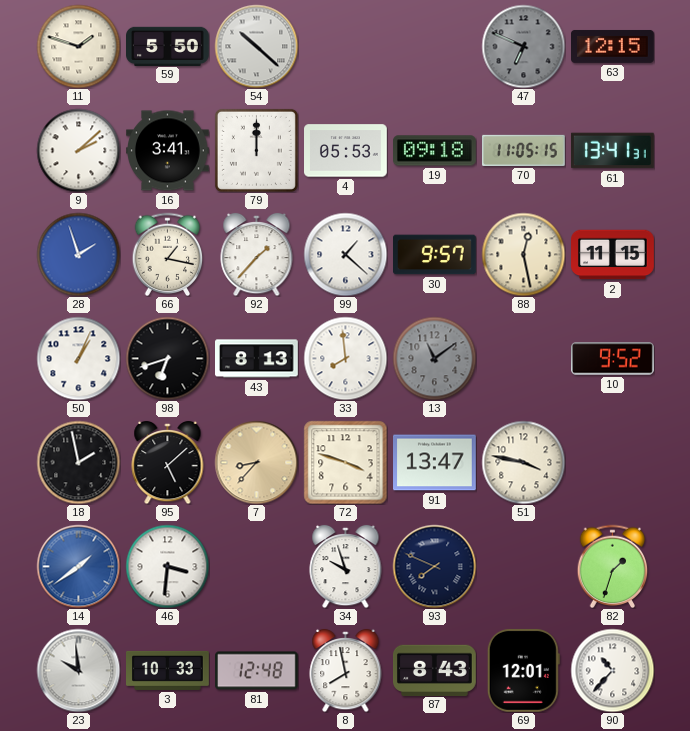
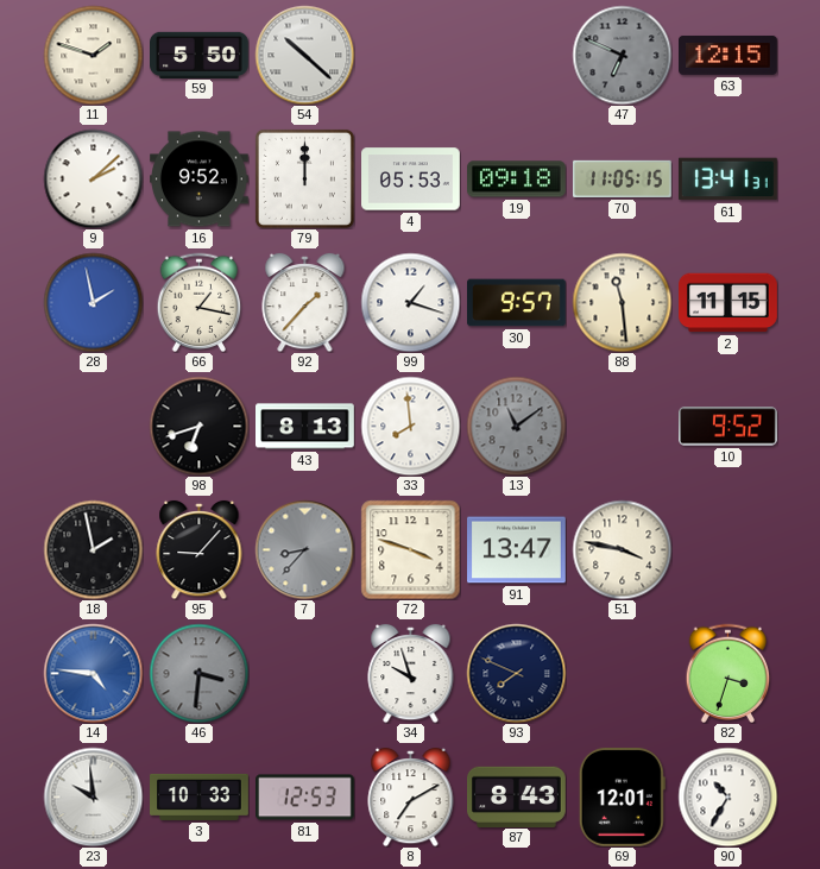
16: 3:41 -> 9:52
28: 1:57 -> 1:58
99: 1:22 -> 1:18
88: 12:28 -> 11:29
50: 1:04 -> none
95: 5:08 -> 9:07
7 dial: champagne -> grey
14: 1:39 -> 4:46
46 dial: white -> grey
82: 1:33 -> 3:33
81: 12:48 -> 12:53
8: 7:58 -> 7:10
90: 10:37 -> 10:35
